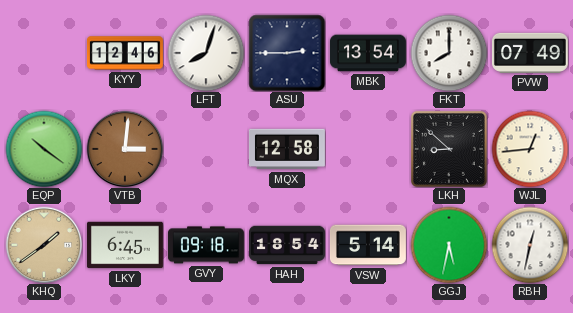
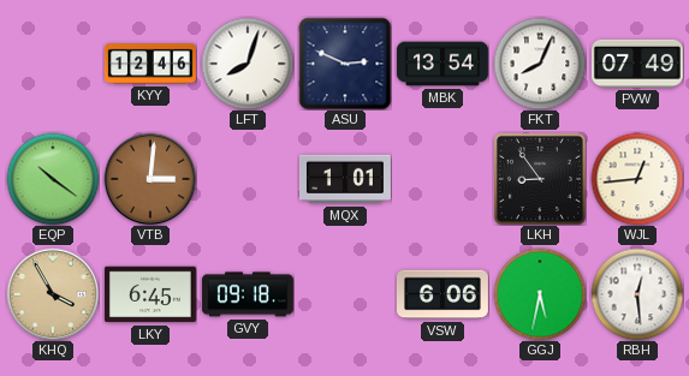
ASU: 2:45 -> 2:49
FKT: 8:00 -> 8:04
MQX: 12:58 -> 1:01
LKH: 8:52 -> 8:54
KHQ: 1:39 -> 3:55
HAH: 18:54 -> none
VSW: 5:14 -> 6:06
RBH: 12:32 -> 12:29
